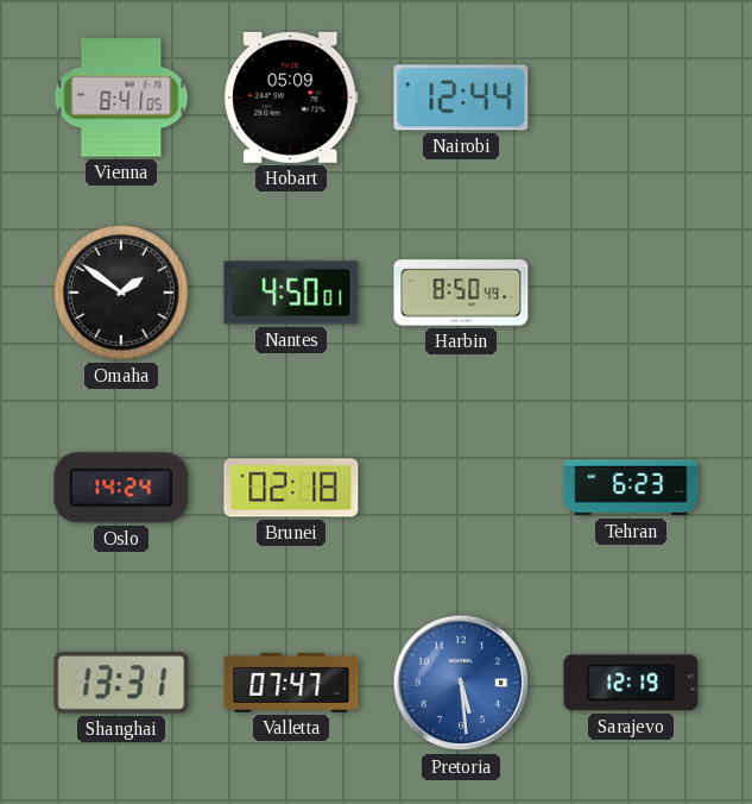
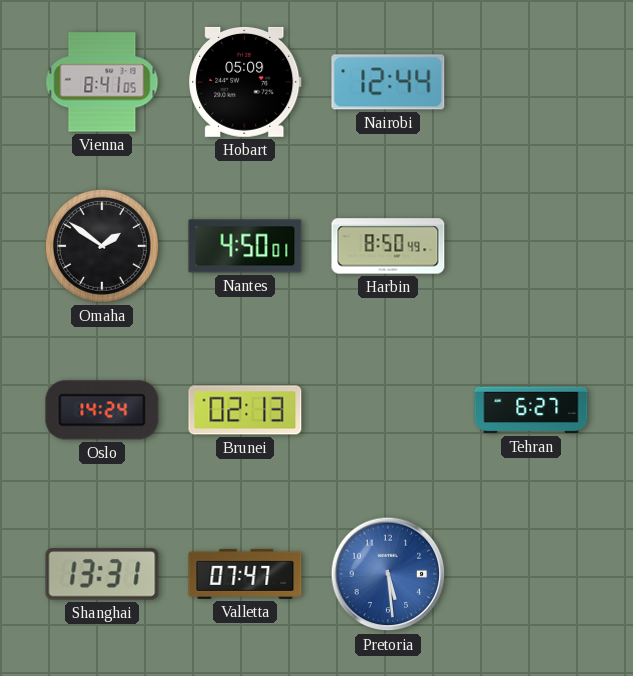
Brunei: 02:18 -> 02:13
Tehran: 6:23 -> 6:27
Sarajevo: 12:19 -> none
